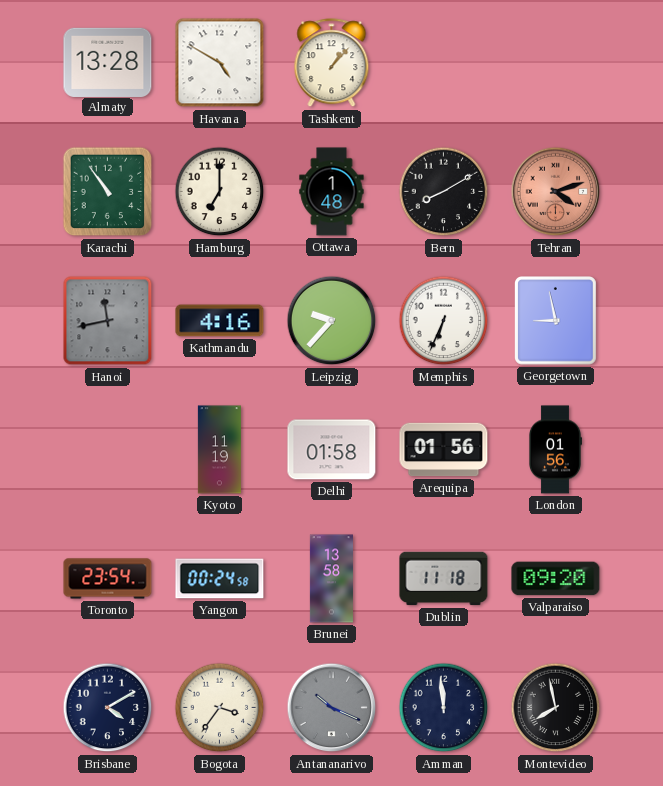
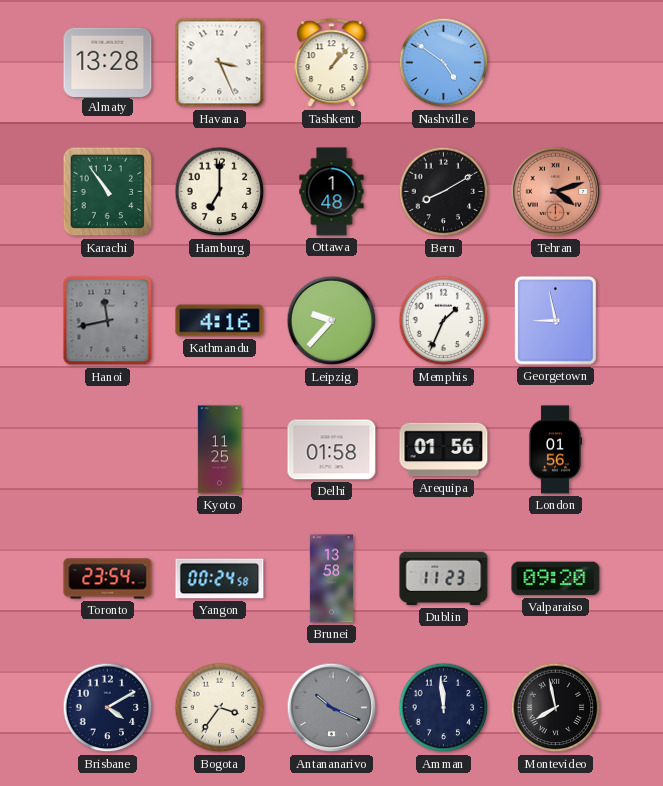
Havana: 4:50 -> 3:26
Nashville: none -> 4:51
Memphis: 6:34 -> 1:34
Kyoto: 11:19 -> 11:25
Dublin: 11:18 -> 11:23
